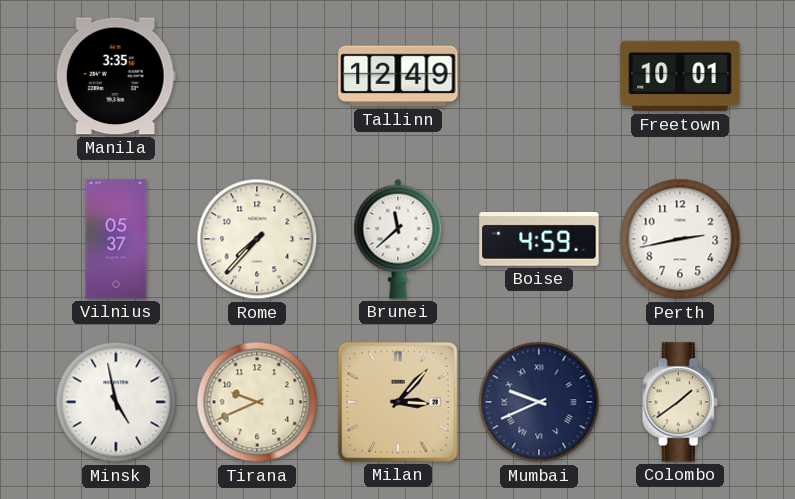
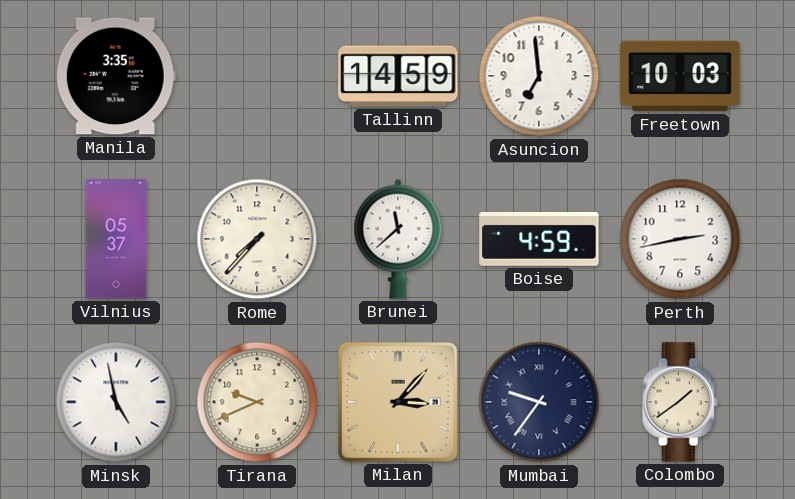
Tallinn: 12:49 -> 14:59
Asuncion: none -> 6:59
Freetown: 10:01 -> 10:03
Mumbai: 9:41 -> 9:36
